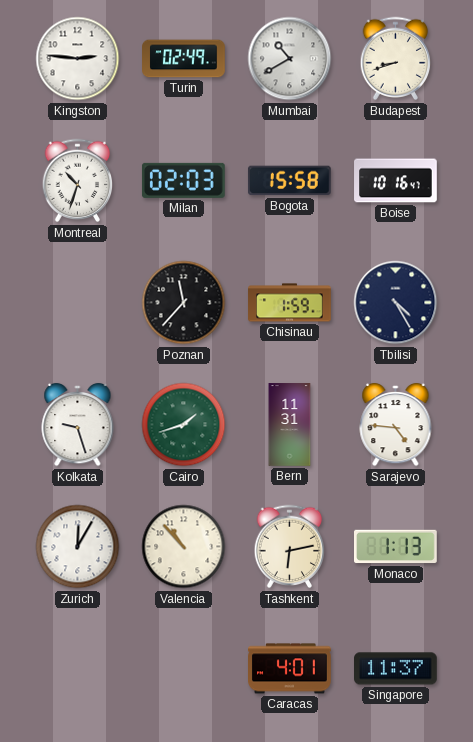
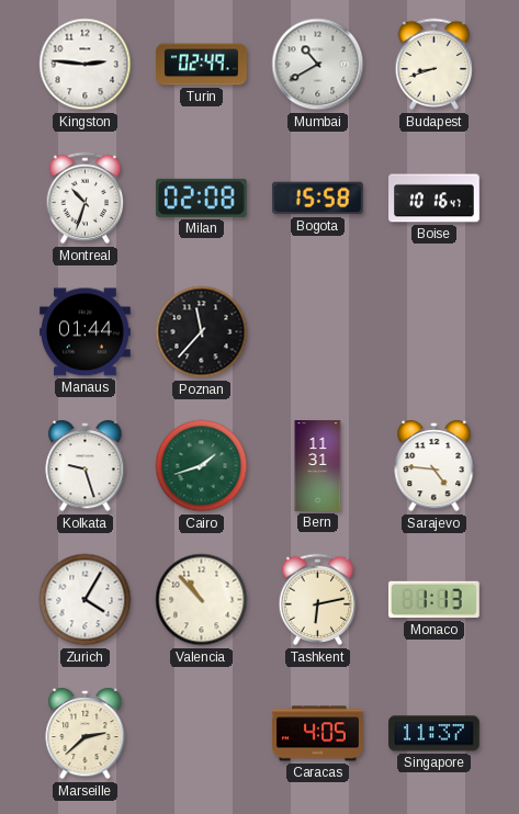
Milan: 02:03 -> 02:08
Manaus: none -> 01:44
Chisinau: 1:59 -> none
Tbilisi: 4:25 -> none
Zurich: 12:05 -> 4:05
Marseille: none -> 2:38
Caracas: 4:01 -> 4:05
